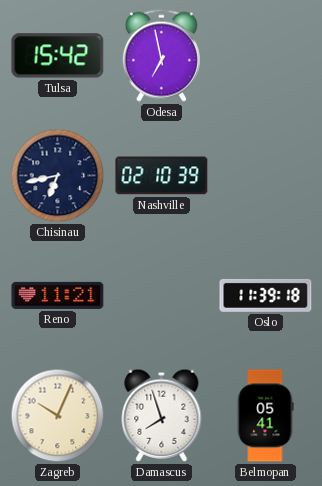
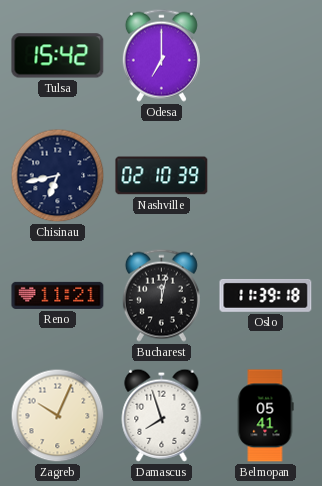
Odesa: 6:58 -> 7:00
Bucharest: none -> 12:02
